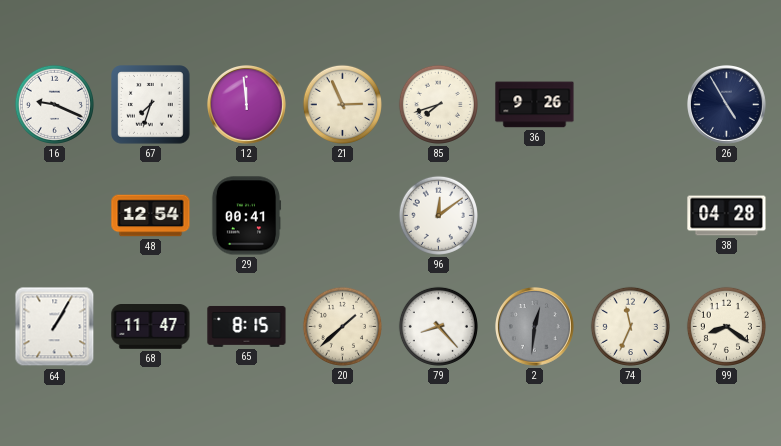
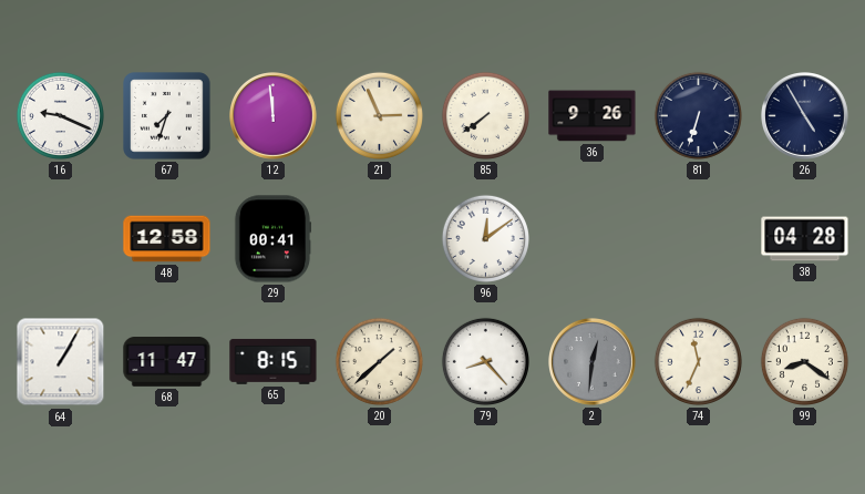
85: 7:42 -> 7:39
81: none -> 6:33
48: 12:54 -> 12:58
